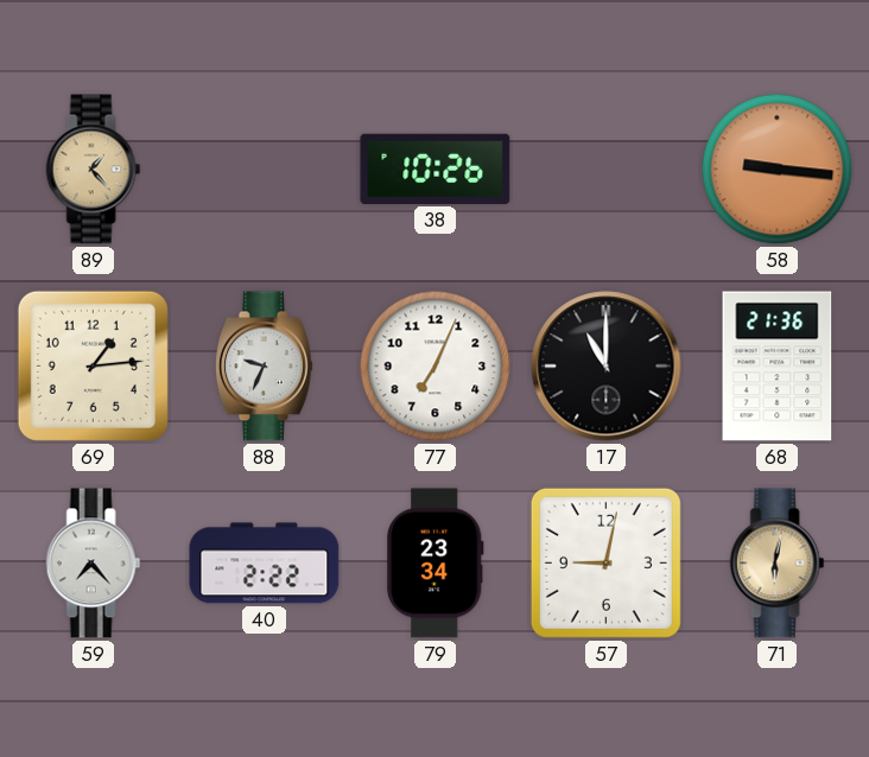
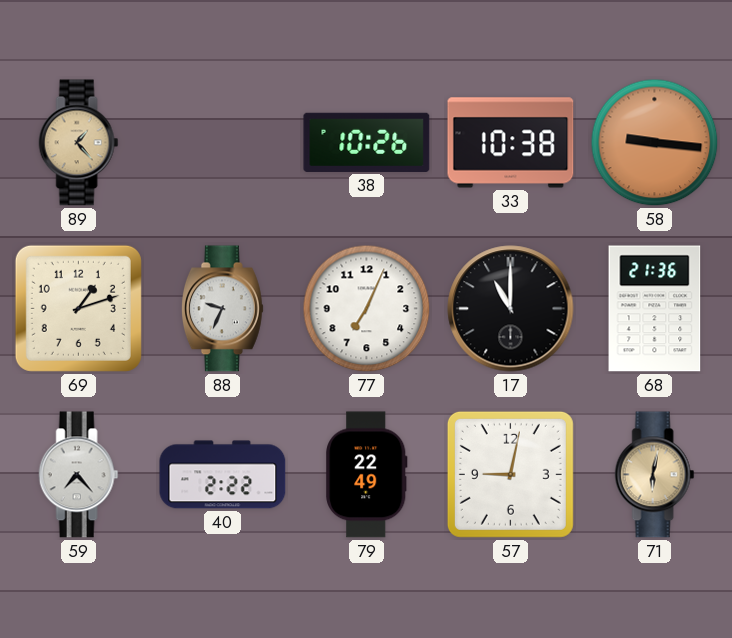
33: none -> 10:38
69: 1:14 -> 1:12
79: 23:34 -> 22:49
